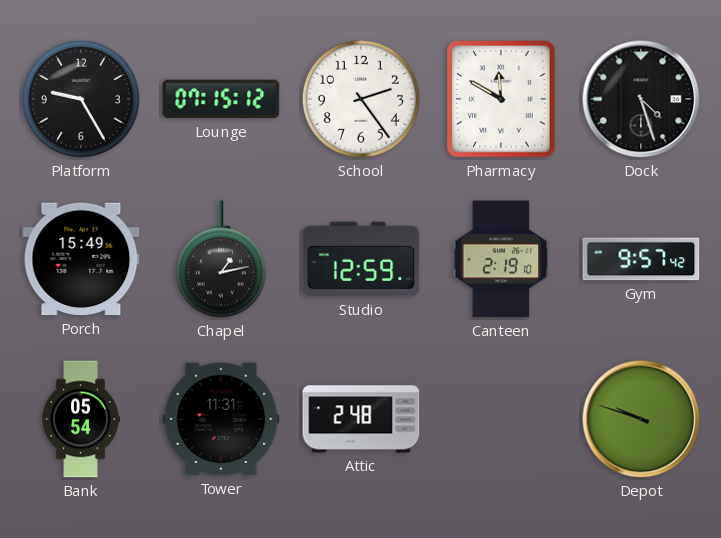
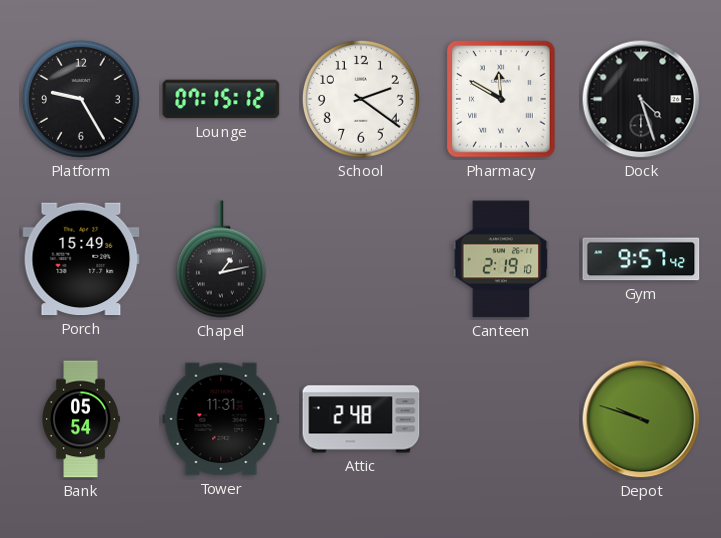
School: 2:24 -> 2:21
Studio: 12:59 -> none
